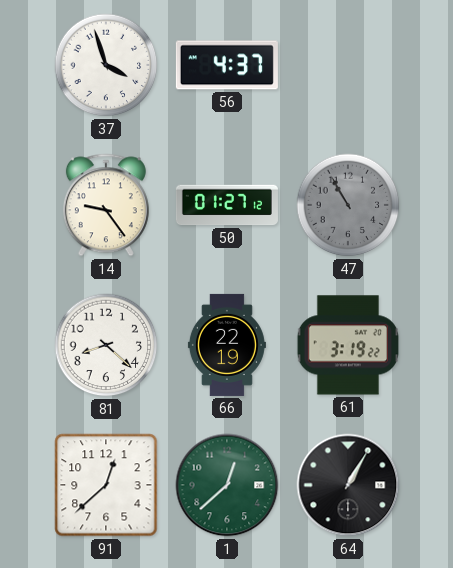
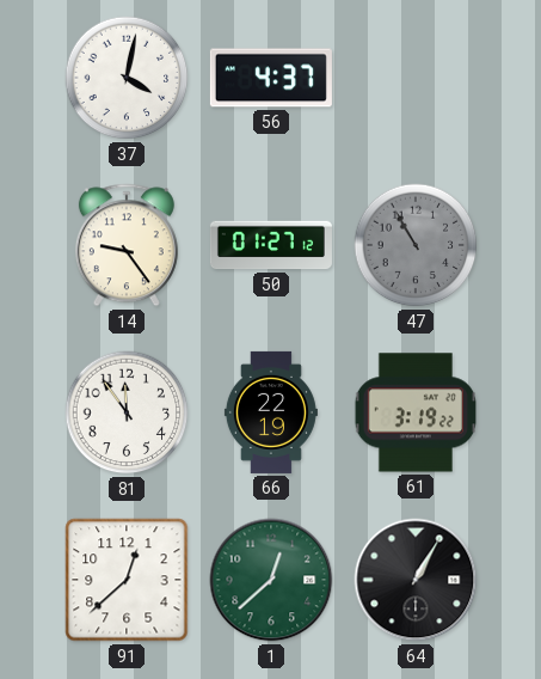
37: 3:57 -> 4:02
81: 8:22 -> 11:54
